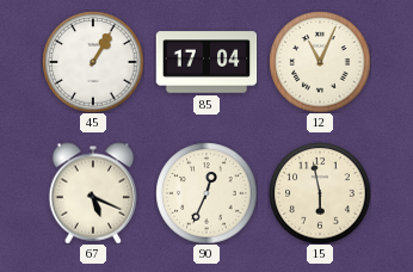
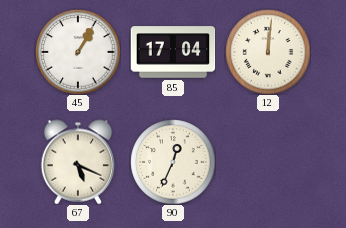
12: 11:04 -> 12:01
15: 5:58 -> none
